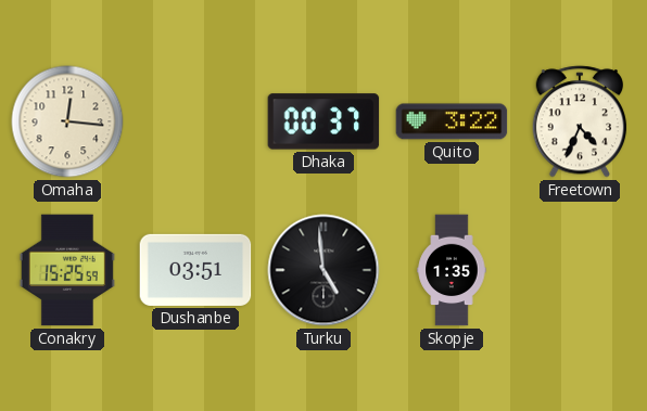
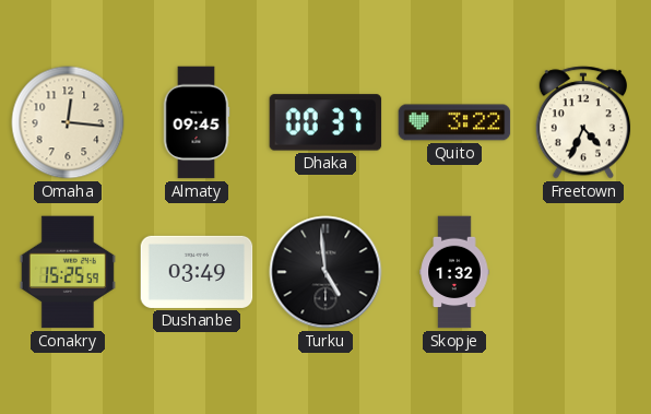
Almaty: none -> 09:45
Dushanbe: 03:51 -> 03:49
Skopje: 1:35 -> 1:32
